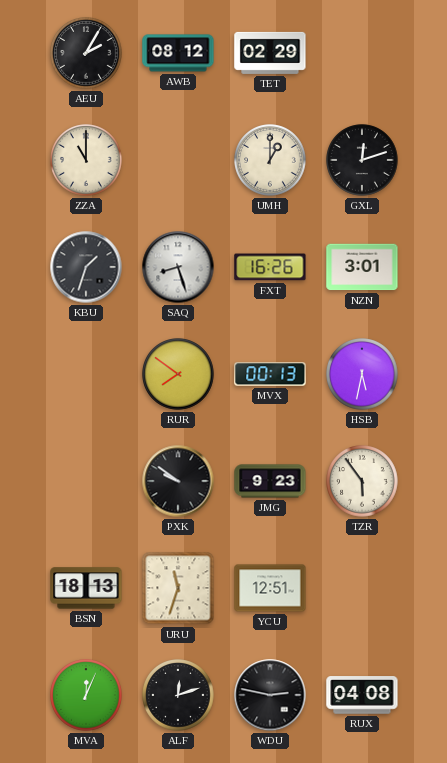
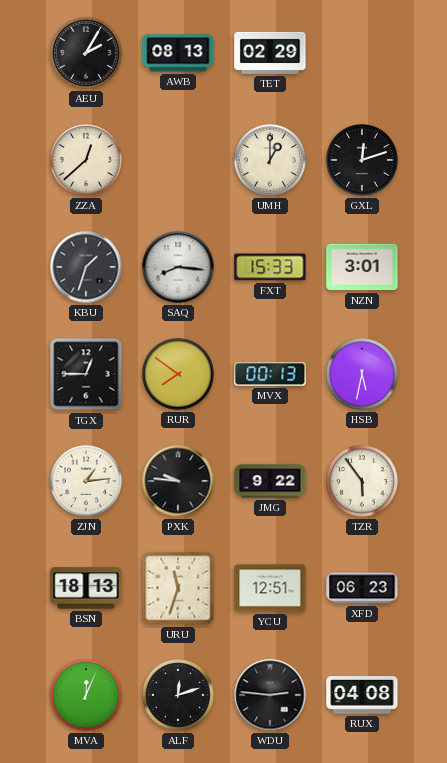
AWB: 08:12 -> 08:13
ZZA: 11:00 -> 12:38
SAQ: 8:27 -> 8:16
FXT: 16:26 -> 15:33
TGX: none -> 12:45
ZJN: none -> 1:14
PXK: 9:51 -> 9:46
JMG: 9:23 -> 9:22
XFD: none -> 06:23
WDU: 2:47 -> 2:46
